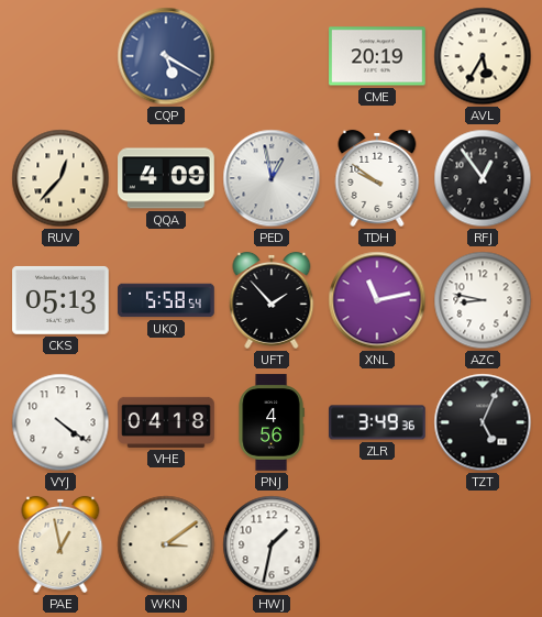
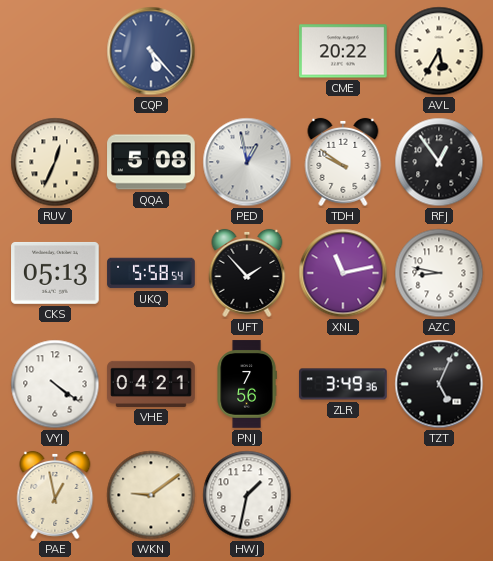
CQP: 5:20 -> 5:23
CME: 20:19 -> 20:22
RUV: 12:37 -> 12:34
QQA: 4:09 -> 5:08
VHE: 04:18 -> 04:21
PNJ: 4:56 -> 7:56
WKN: 3:09 -> 9:09
